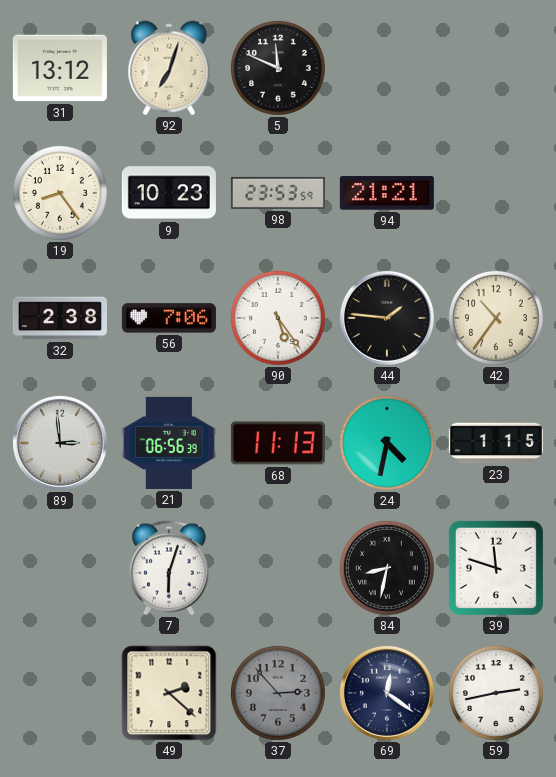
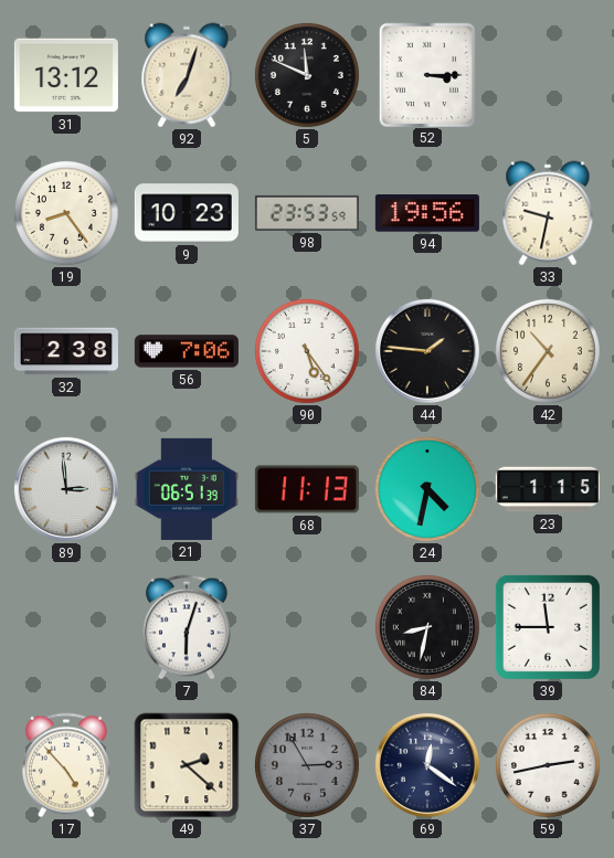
52: none -> 3:15
94: 21:21 -> 19:56
33: none -> 9:32
21: 06:56 -> 06:51
39: 11:48 -> 11:45
17: none -> 4:53
37: 2:53 -> 2:55
